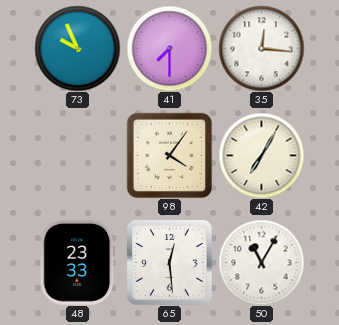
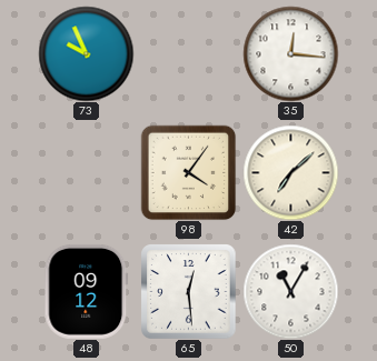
41: 7:30 -> none
42: 7:05 -> 7:08
48: 23:33 -> 09:12
